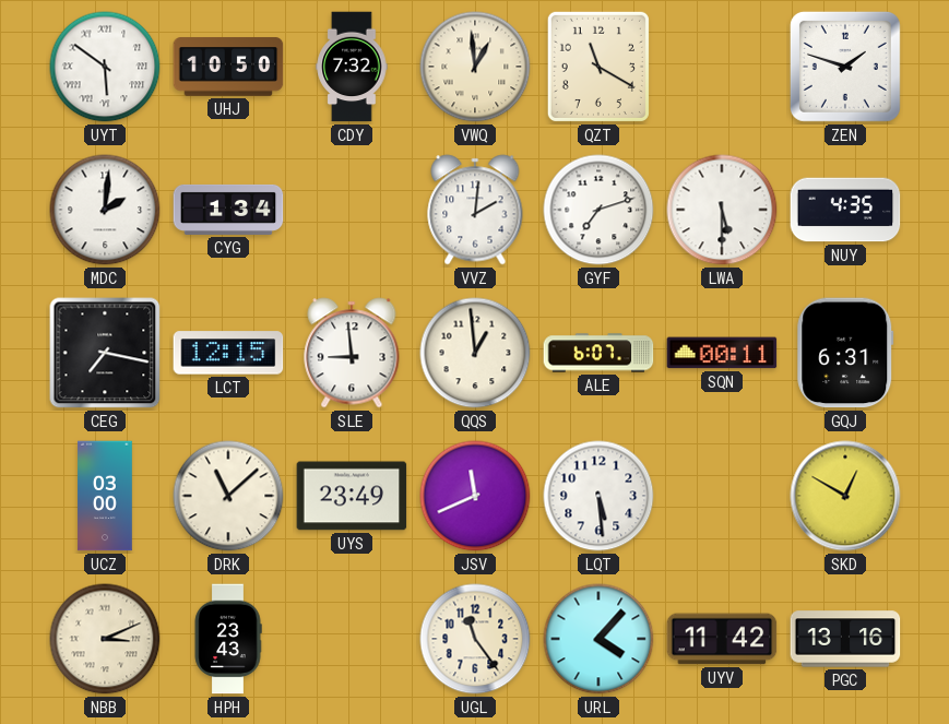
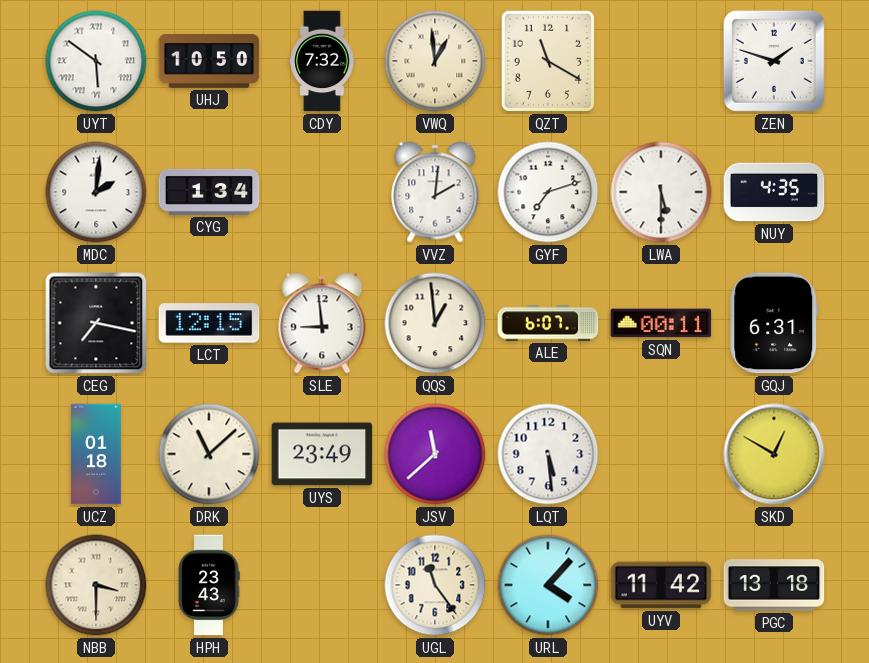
UCZ: 03:00 -> 01:18
JSV: 11:41 -> 11:38
NBB: 3:11 -> 3:30
PGC: 13:16 -> 13:18
